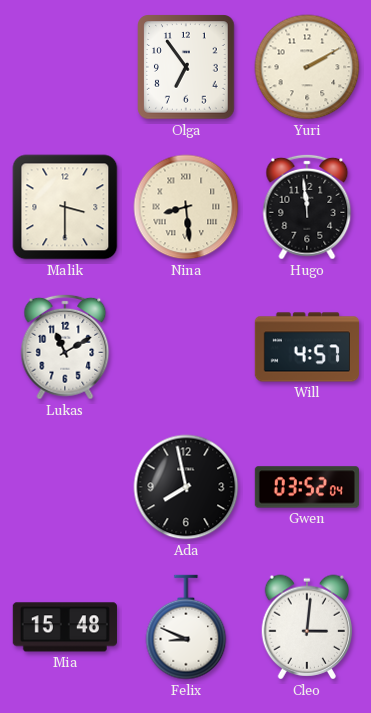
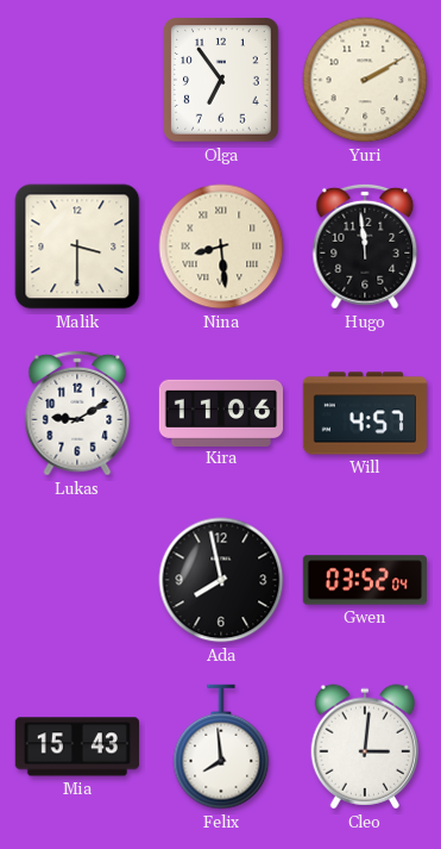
Lukas: 11:10 -> 9:10
Kira: none -> 11:06
Mia: 15:48 -> 15:43
Felix: 8:49 -> 7:59
